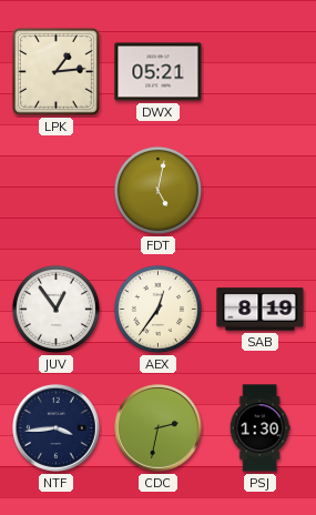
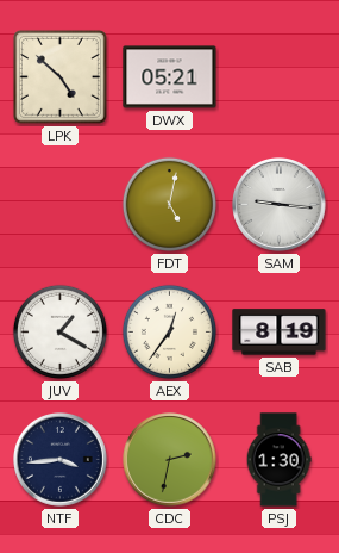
LPK: 1:14 -> 4:52
SAM: none -> 9:16
JUV: 12:54 -> 1:20
